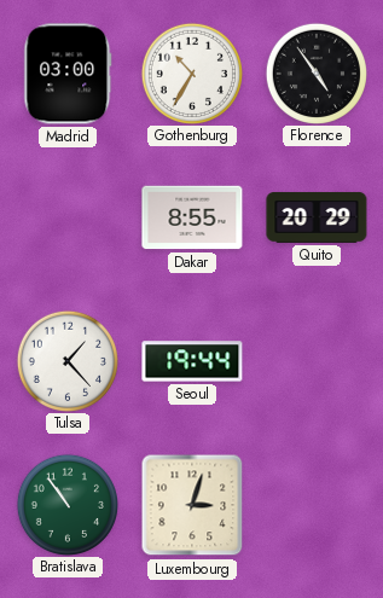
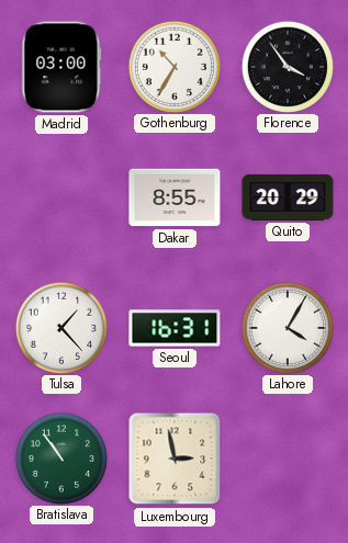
Florence: 4:54 -> 3:54
Seoul: 19:44 -> 16:31
Lahore: none -> 4:05
Luxembourg: 3:03 -> 2:58
